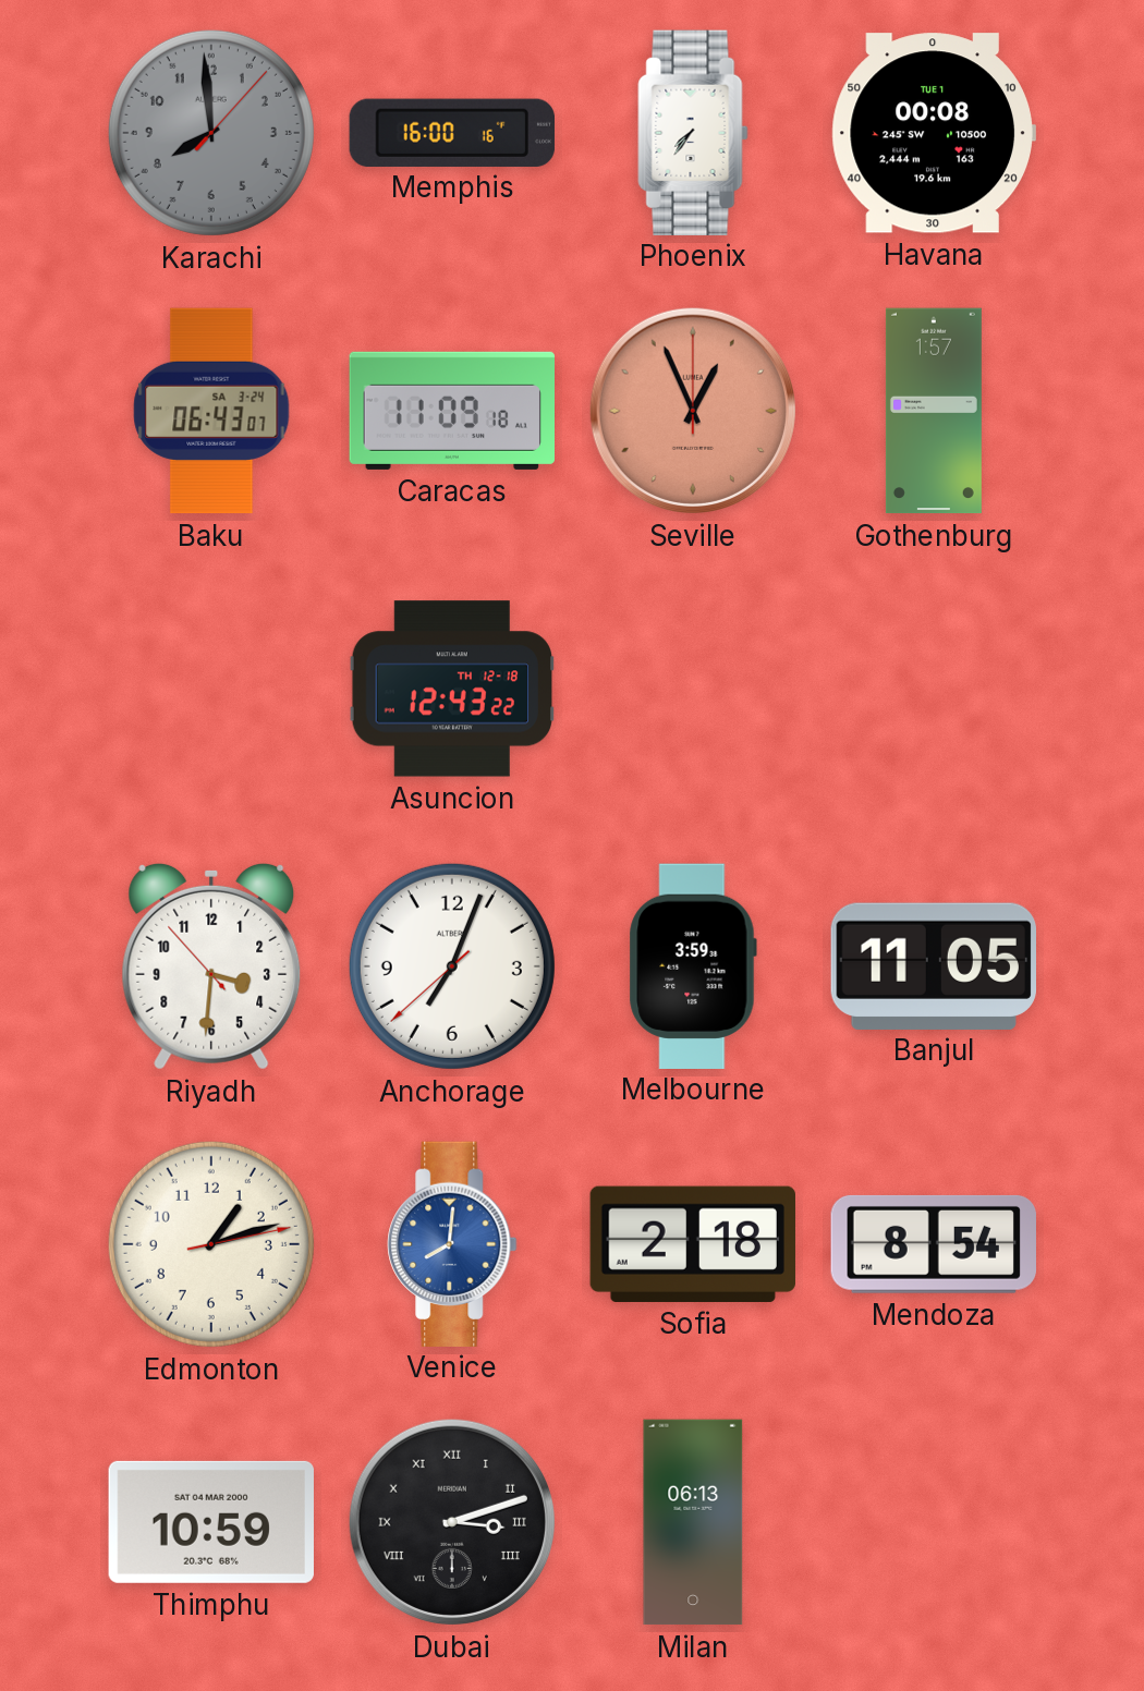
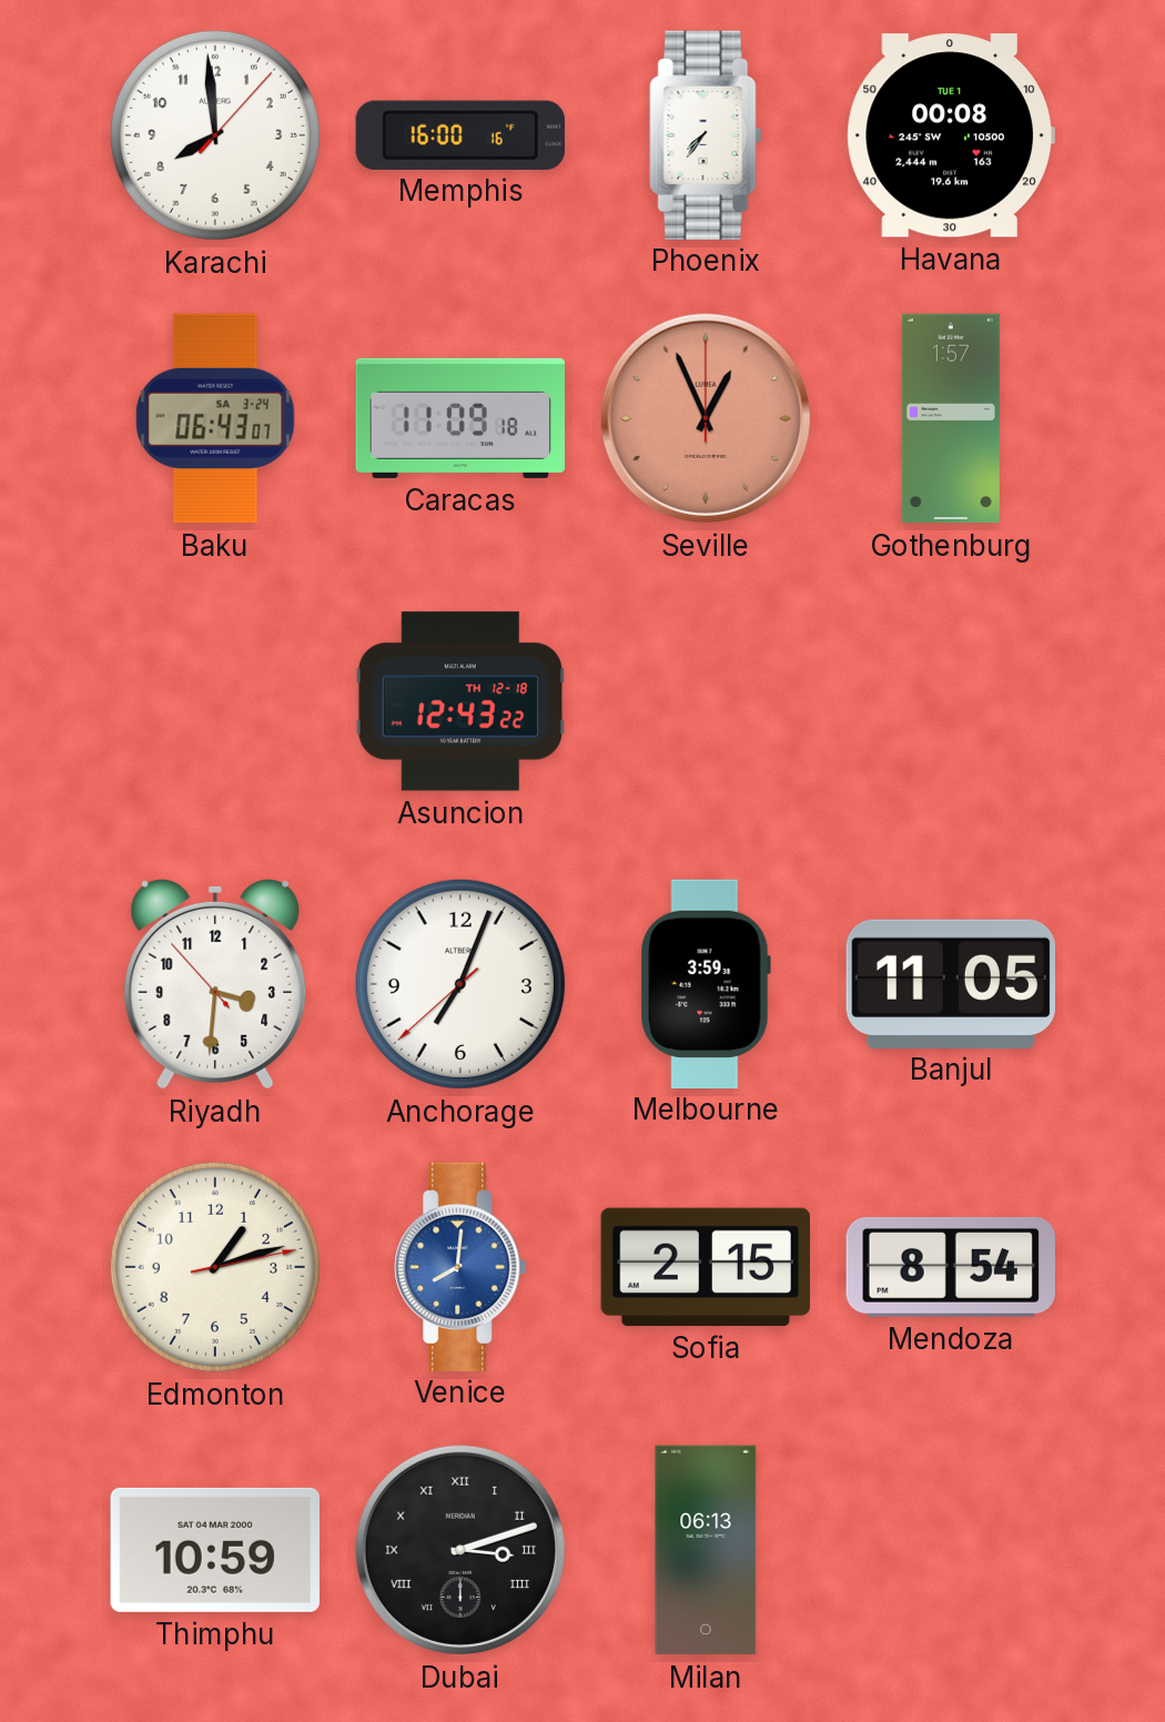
Karachi dial: grey -> white
Sofia: 2:18 -> 2:15
